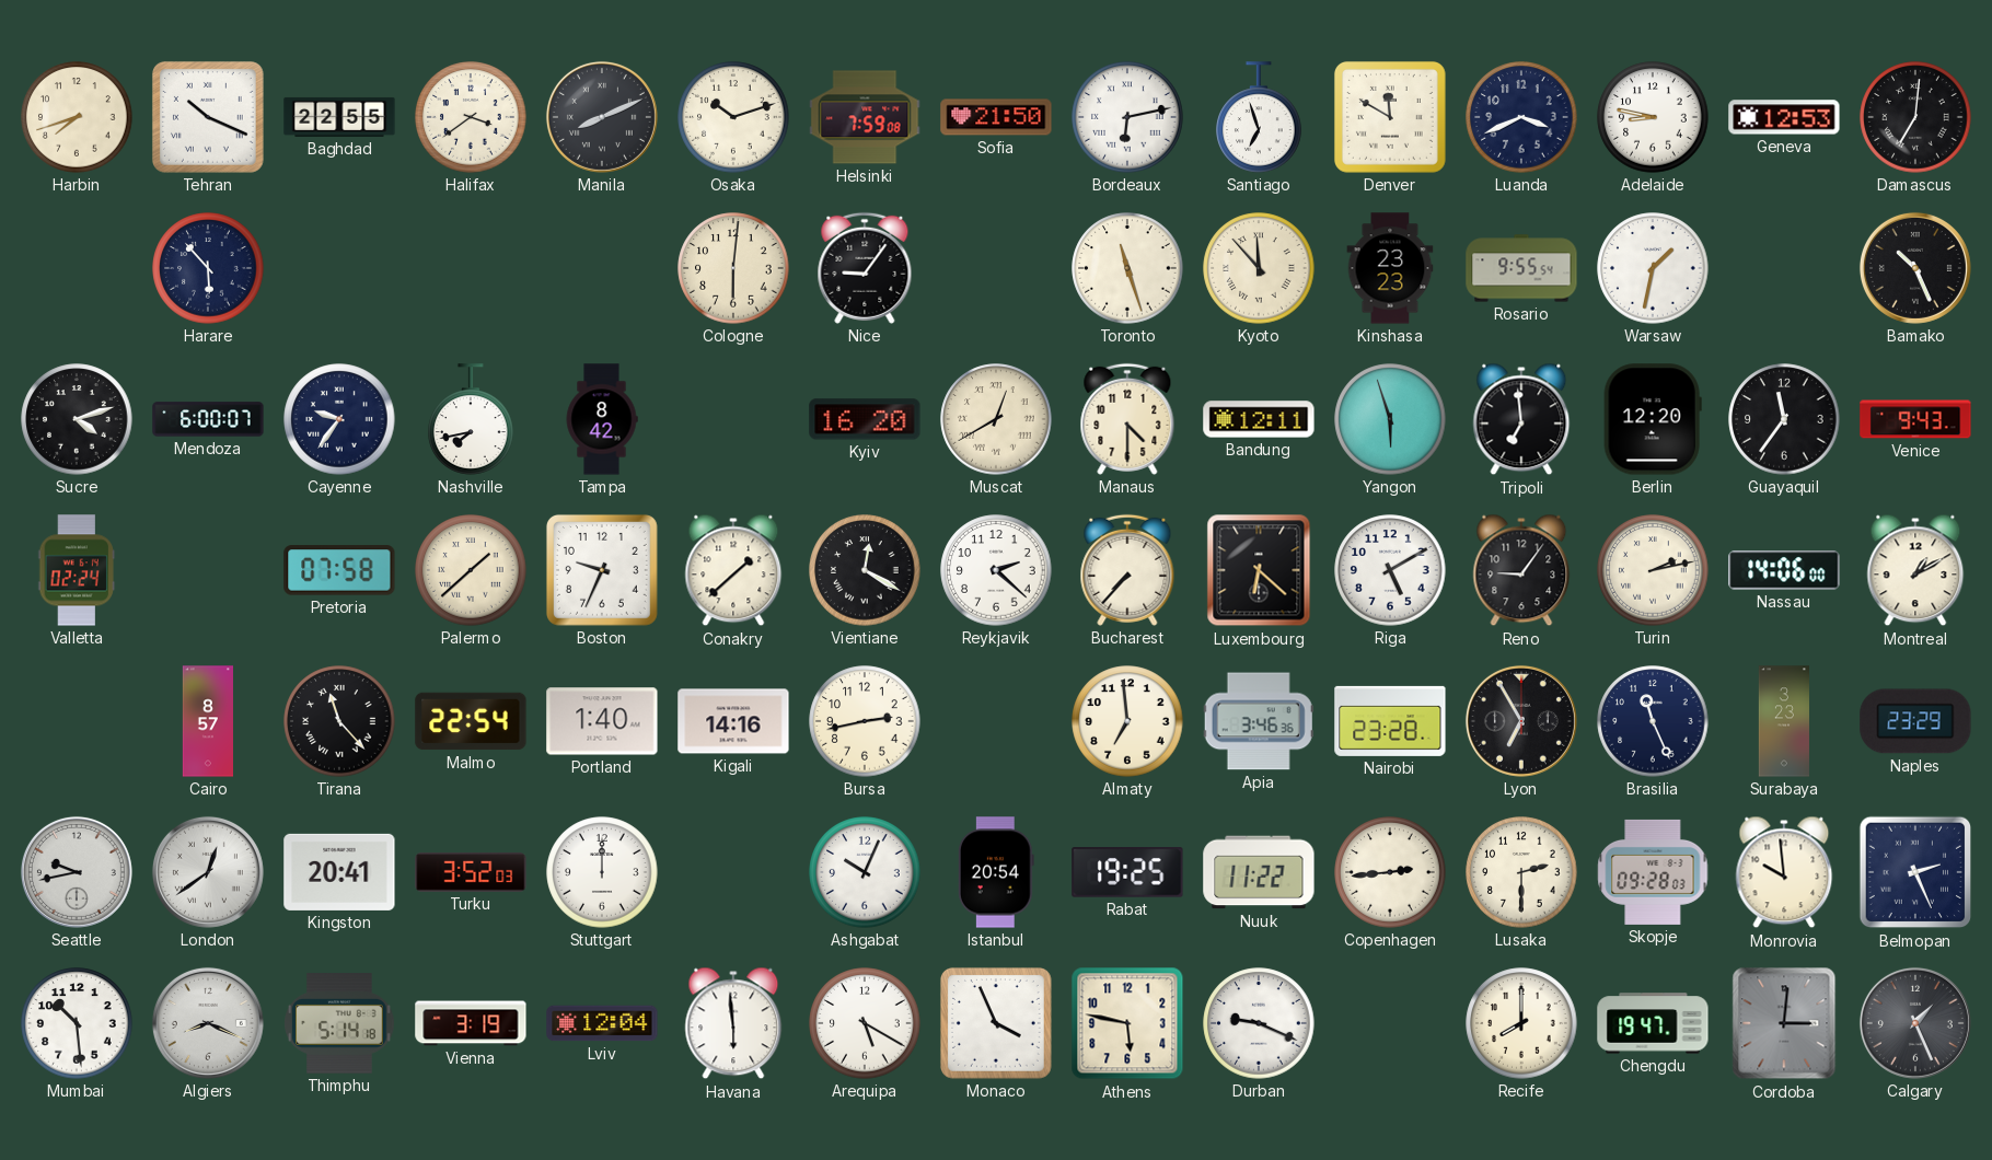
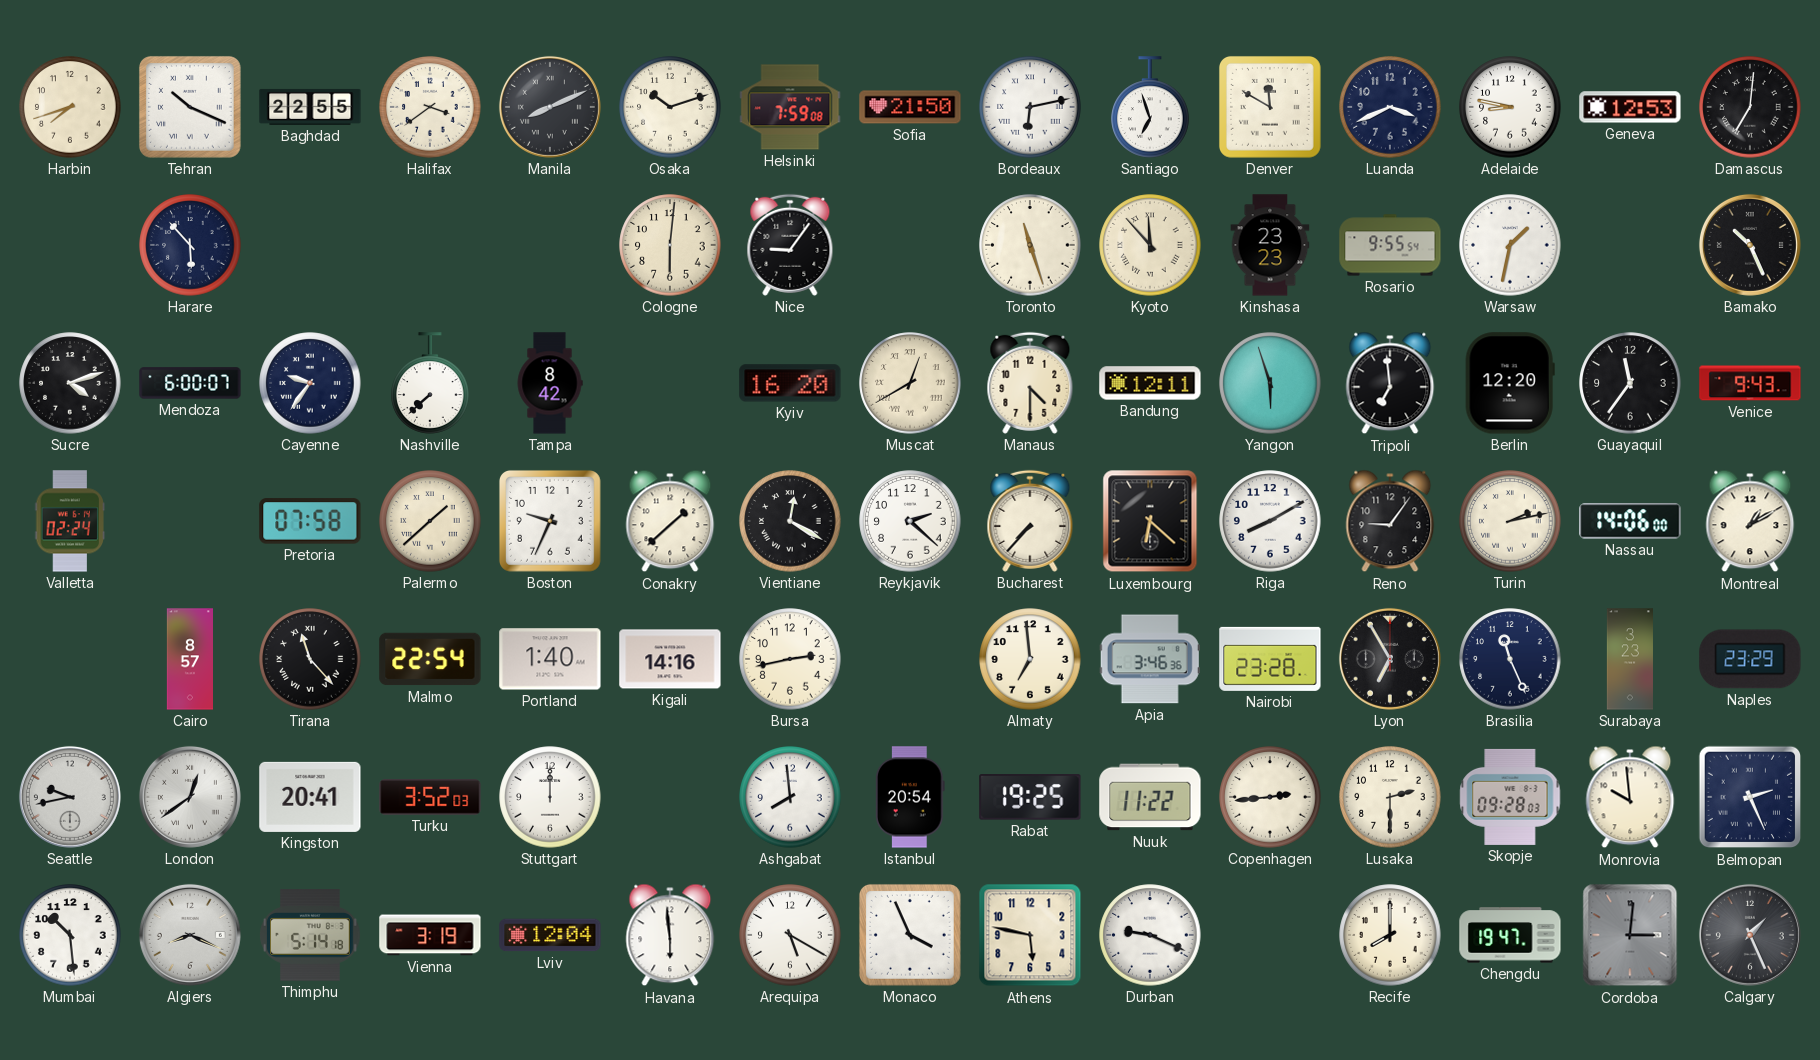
Nashville: 7:43 -> 7:38
Riga: 5:10 -> 8:10
Ashgabat: 10:04 -> 7:59
